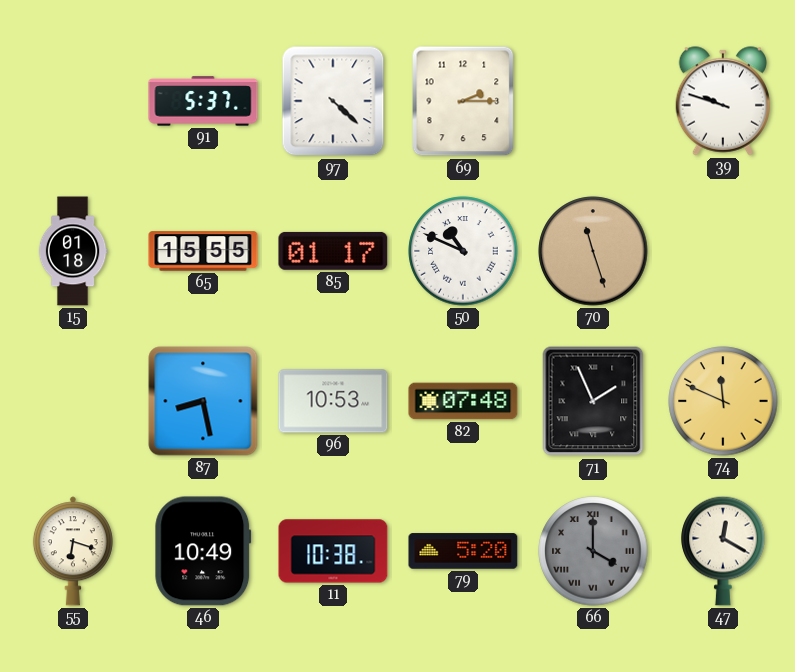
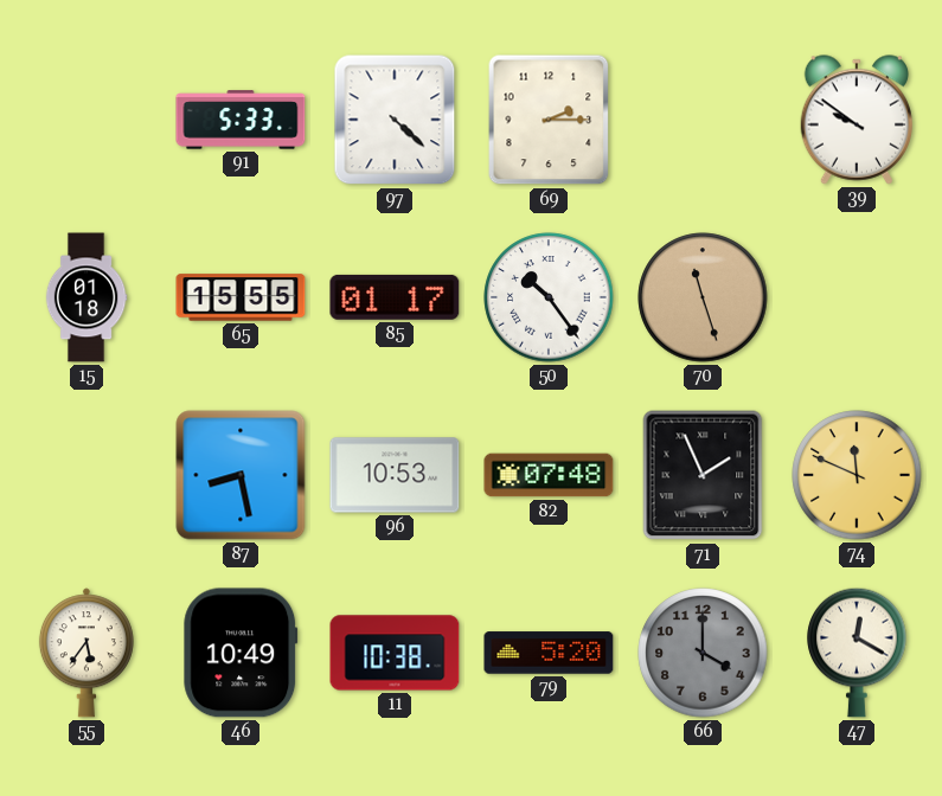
91: 5:37 -> 5:33
39: 9:48 -> 9:51
50: 10:49 -> 10:24
55: 6:18 -> 5:36
66 numerals: Roman -> Arabic
